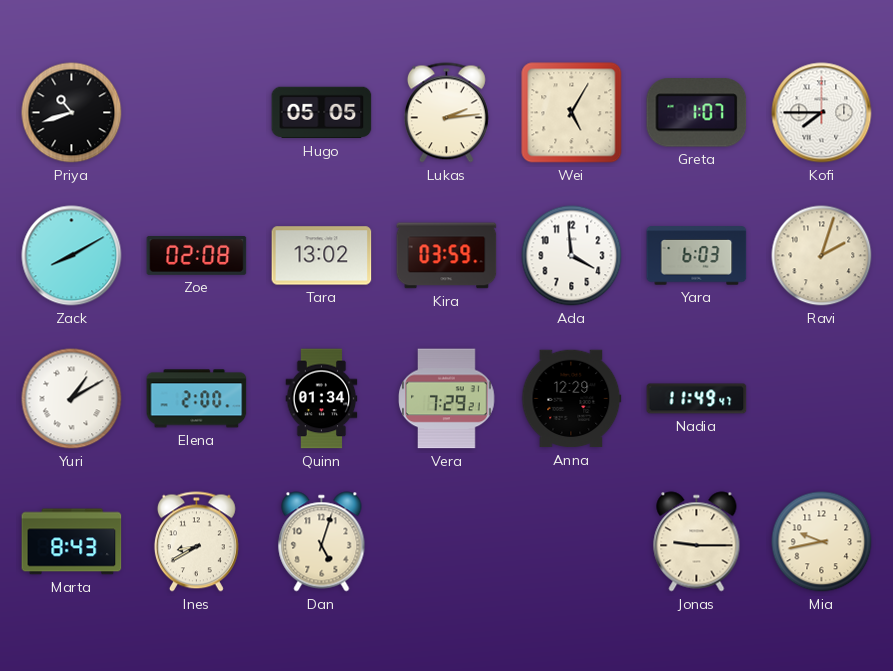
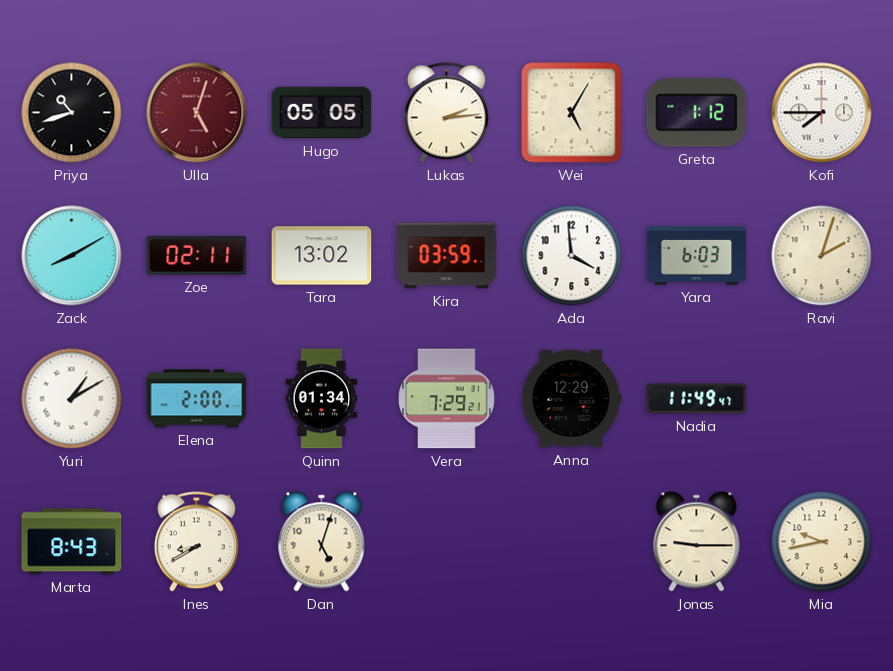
Ulla: none -> 5:03
Greta: 1:07 -> 1:12
Zoe: 02:08 -> 02:11
